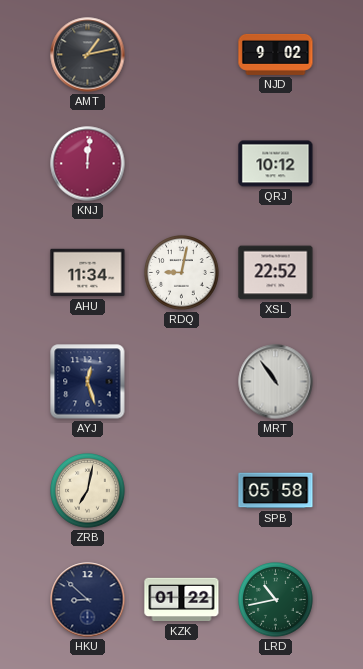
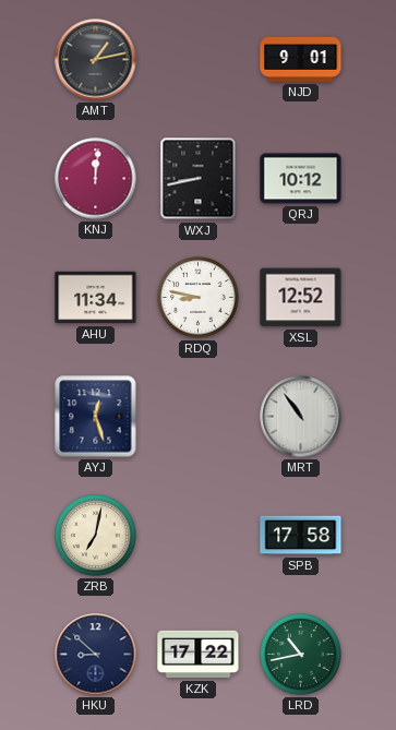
NJD: 9:02 -> 9:01
WXJ: none -> 8:43
RDQ: 9:02 -> 8:47
XSL: 22:52 -> 12:52
SPB: 05:58 -> 17:58
KZK: 01:22 -> 17:22
